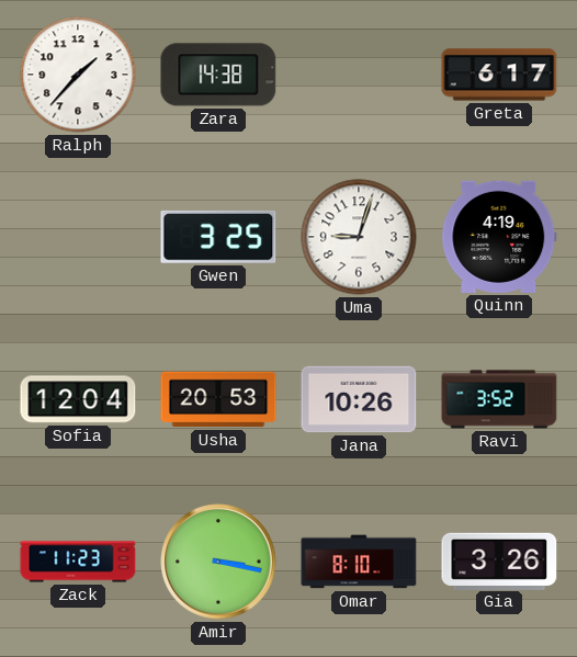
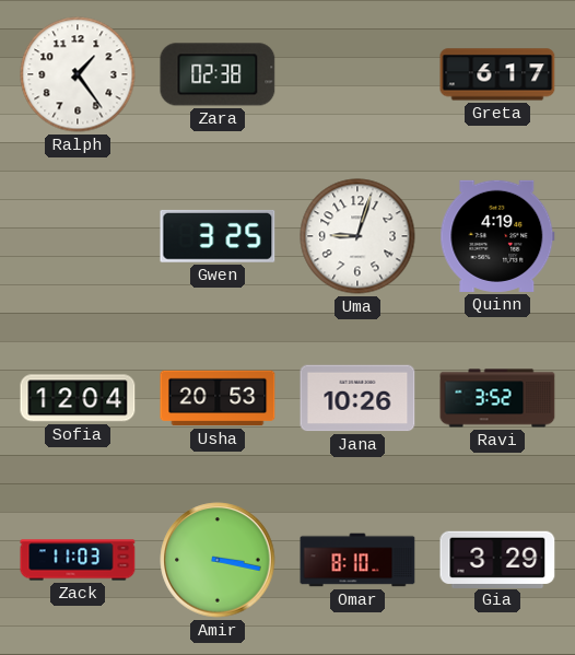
Ralph: 1:37 -> 1:24
Zara: 14:38 -> 02:38
Zack: 11:23 -> 11:03
Gia: 3:26 -> 3:29
